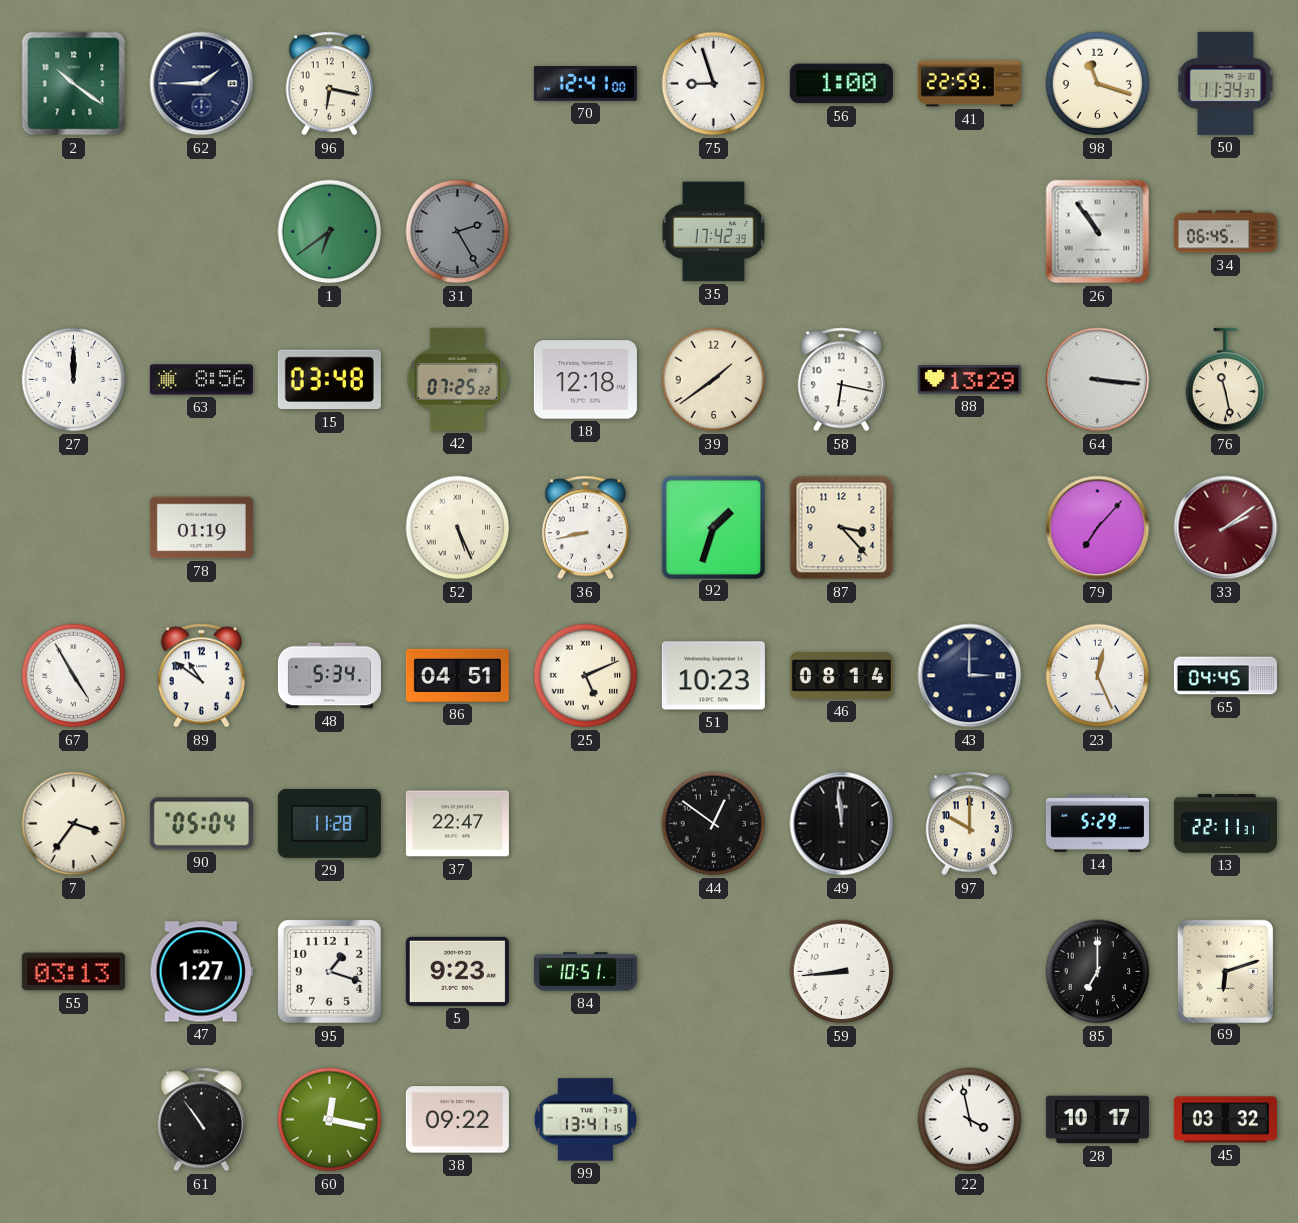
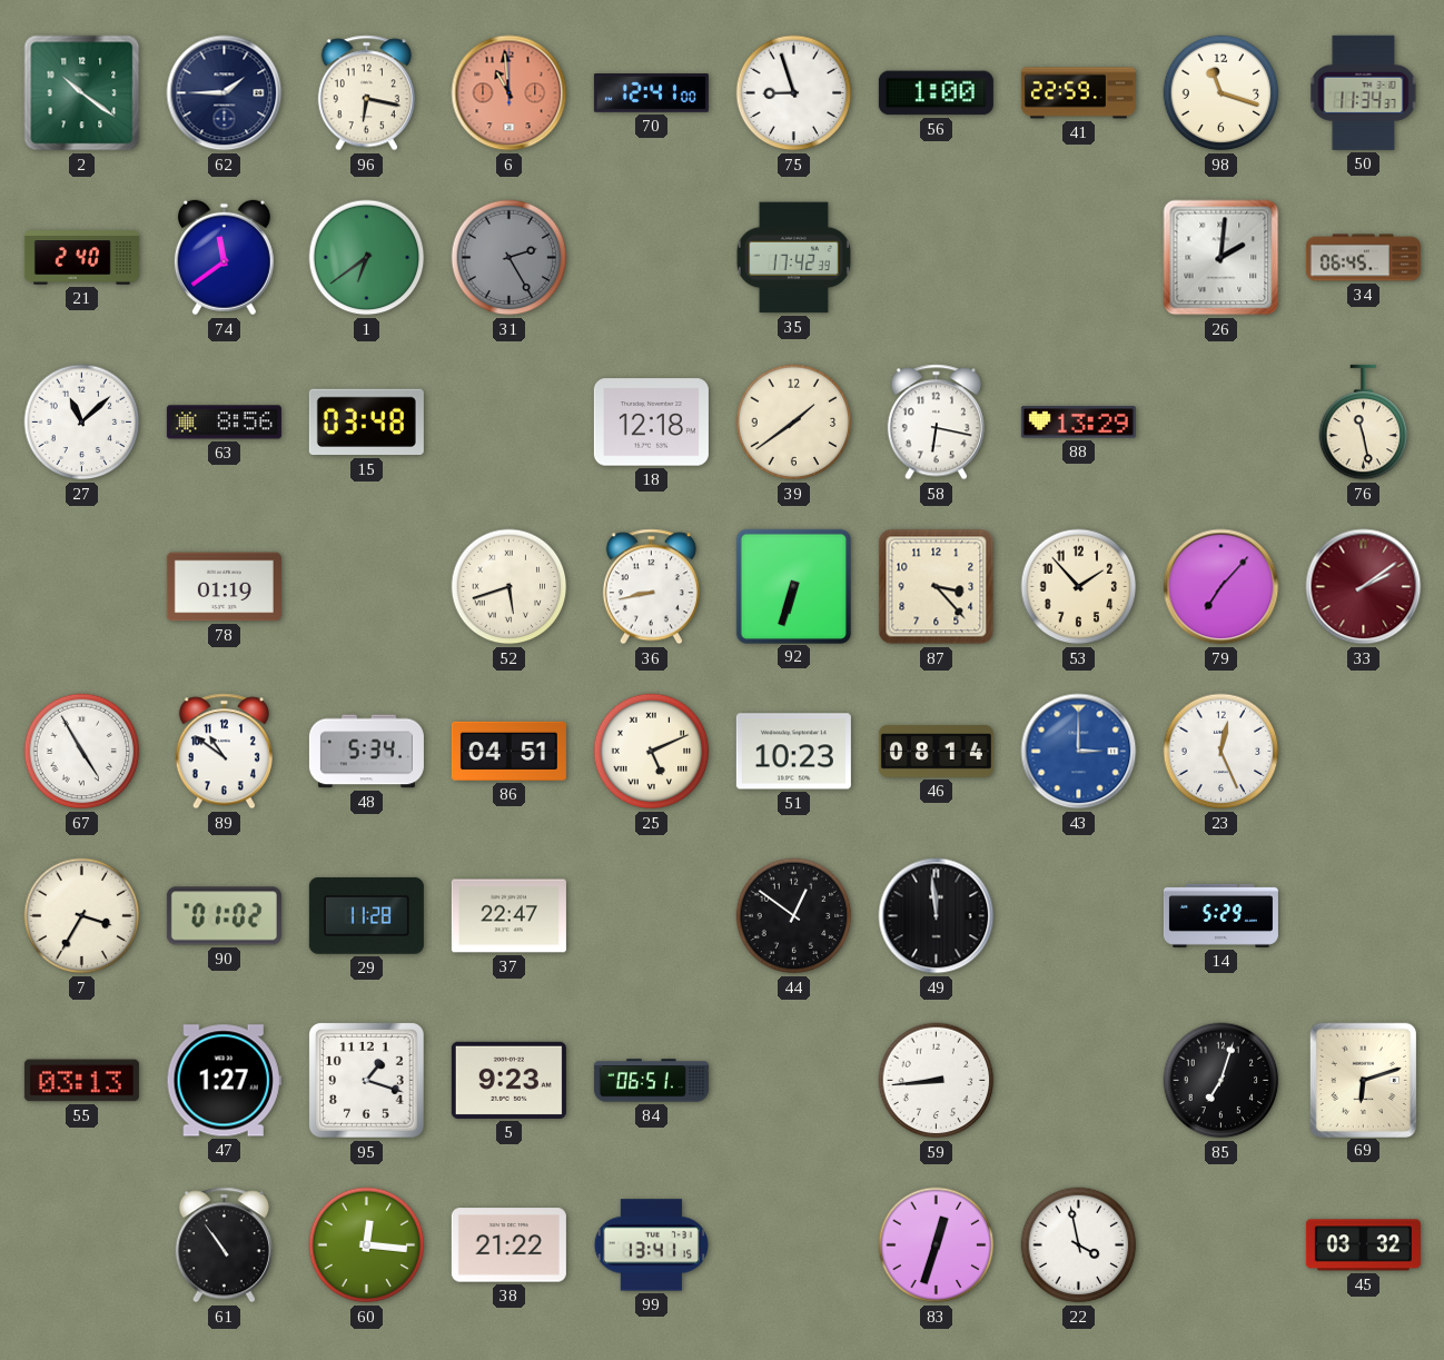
6: none -> 10:59
21: none -> 2:40
74: none -> 11:39
26: 10:54 -> 2:01
27: 12:00 -> 11:08
42: 07:25 -> none
64: 3:16 -> none
52: 5:26 -> 5:42
92: 1:33 -> 6:33
53: none -> 1:53
43 dial: navy -> blue
65: 04:45 -> none
7: 3:36 -> 3:35
90: 05:04 -> 01:02
97: 10:00 -> none
13: 22:11 -> none
84: 10:51 -> 06:51
85: 7:00 -> 7:03
60: 12:17 -> 12:16
38: 09:22 -> 21:22
83: none -> 12:33
28: 10:17 -> none
